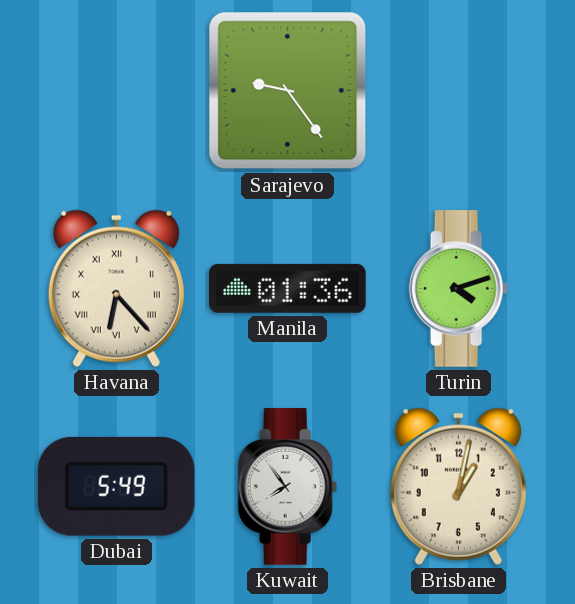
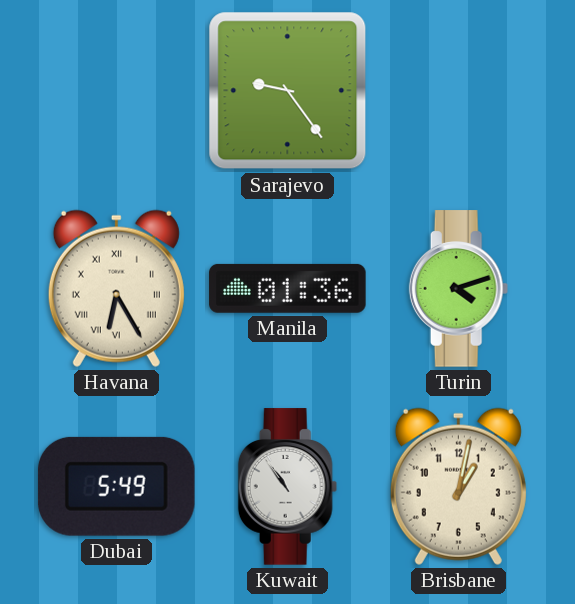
Havana: 6:23 -> 6:25
Kuwait: 7:54 -> 10:54
